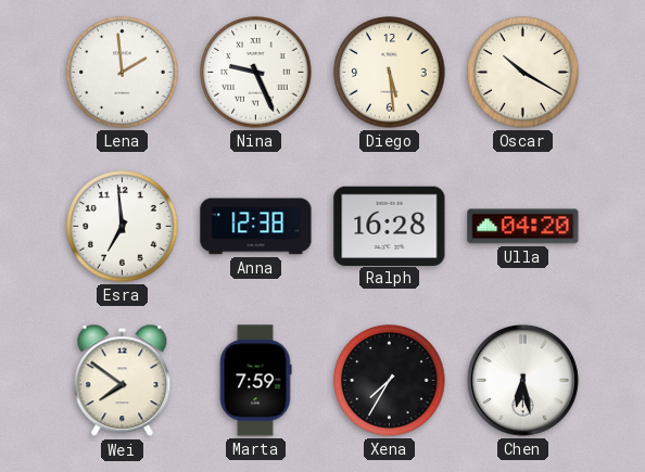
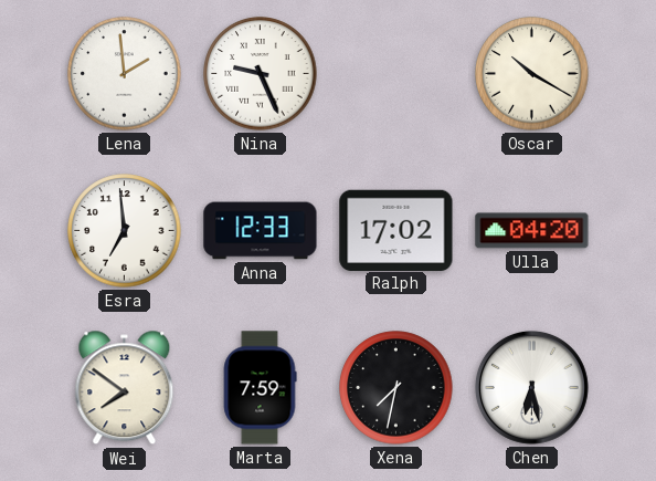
Diego: 5:29 -> none
Anna: 12:38 -> 12:33
Ralph: 16:28 -> 17:02
Xena: 7:35 -> 7:32
